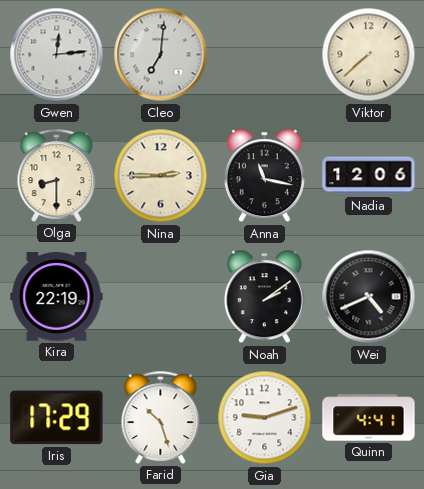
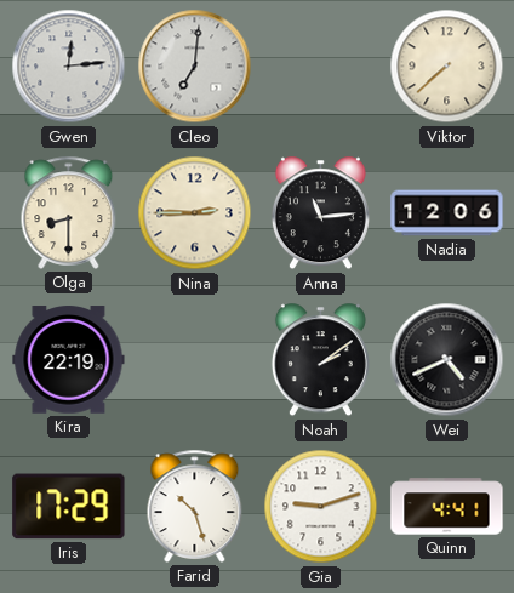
Anna: 11:17 -> 11:14
